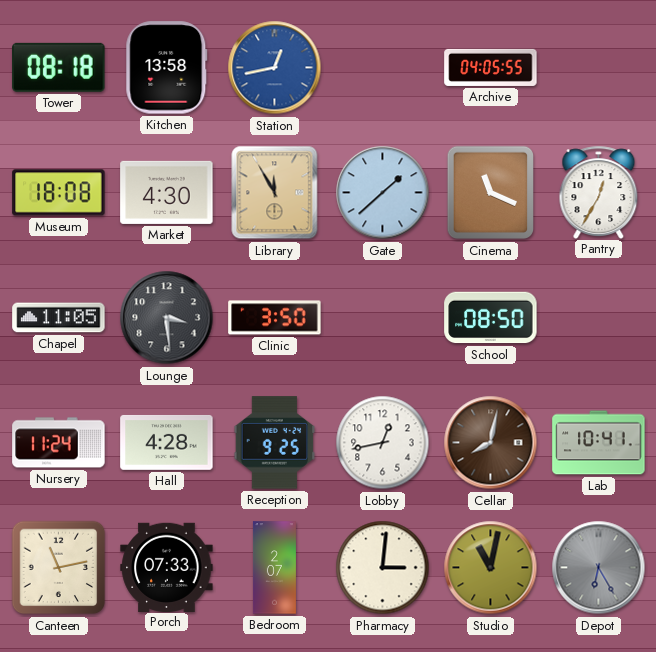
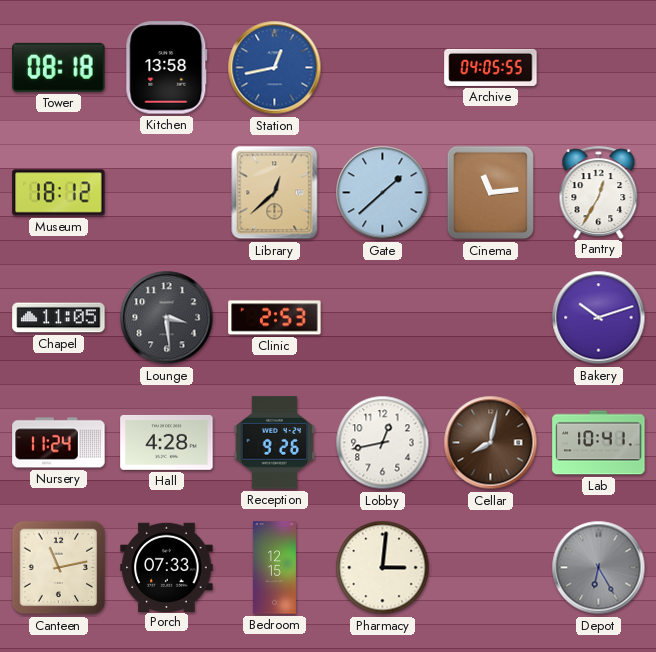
Museum: 18:08 -> 18:12
Market: 4:30 -> none
Library: 11:55 -> 12:38
Cinema: 11:19 -> 11:14
Clinic: 3:50 -> 2:53
School: 08:50 -> none
Bakery: none -> 10:12
Reception: 9:25 -> 9:26
Bedroom: 2:07 -> 12:15
Studio: 11:02 -> none
